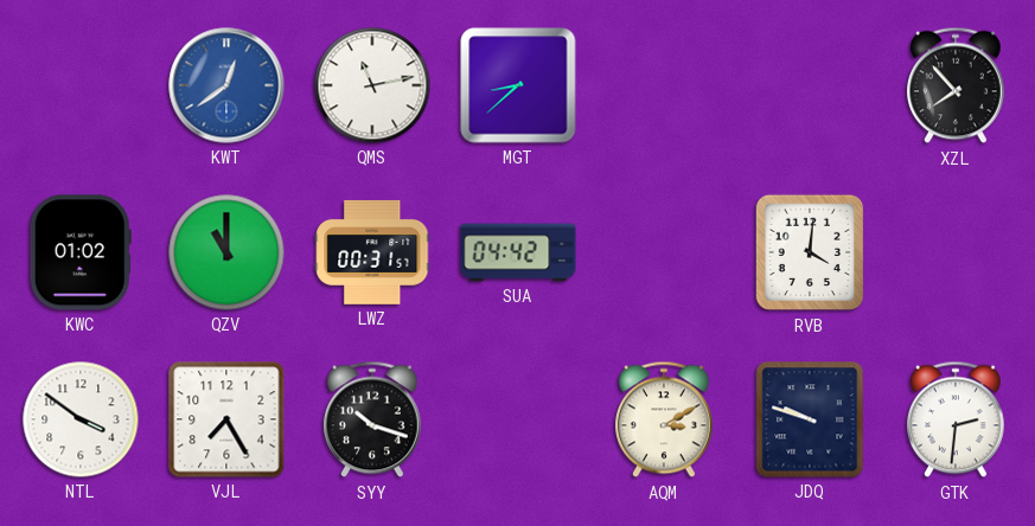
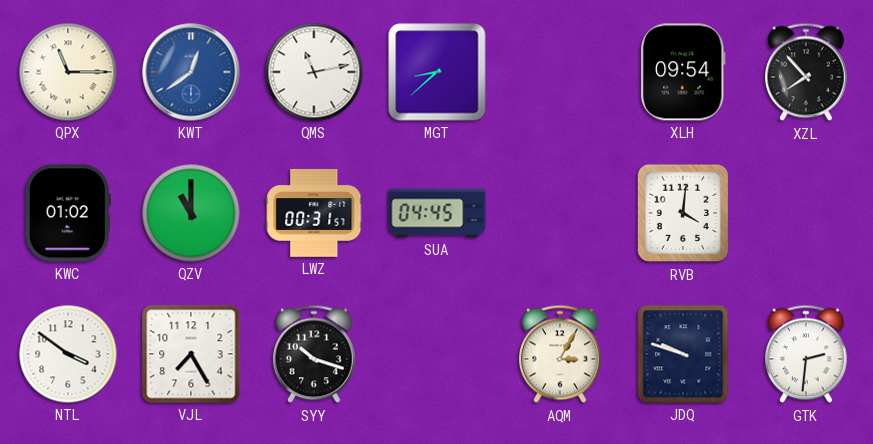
QPX: none -> 11:15
XLH: none -> 09:54
SUA: 04:42 -> 04:45
AQM: 3:10 -> 3:05
